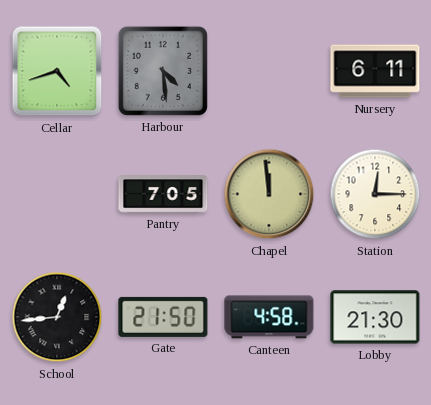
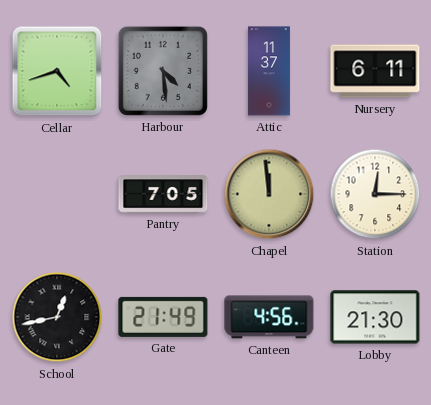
Attic: none -> 11:37
School: 12:44 -> 12:43
Gate: 21:50 -> 21:49
Canteen: 4:58 -> 4:56
